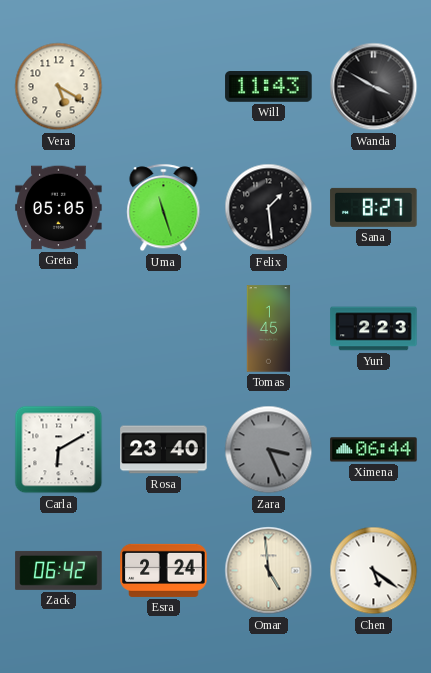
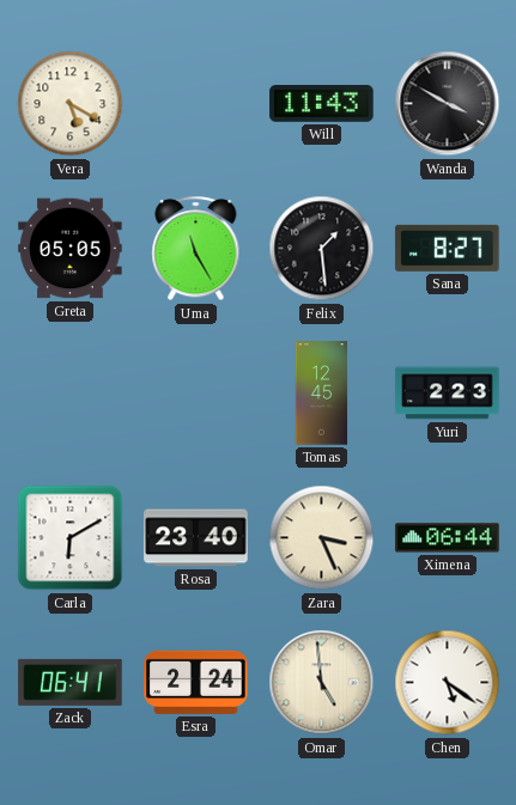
Uma: 11:27 -> 11:25
Tomas: 1:45 -> 12:45
Zara dial: grey -> cream
Zack: 06:42 -> 06:41
